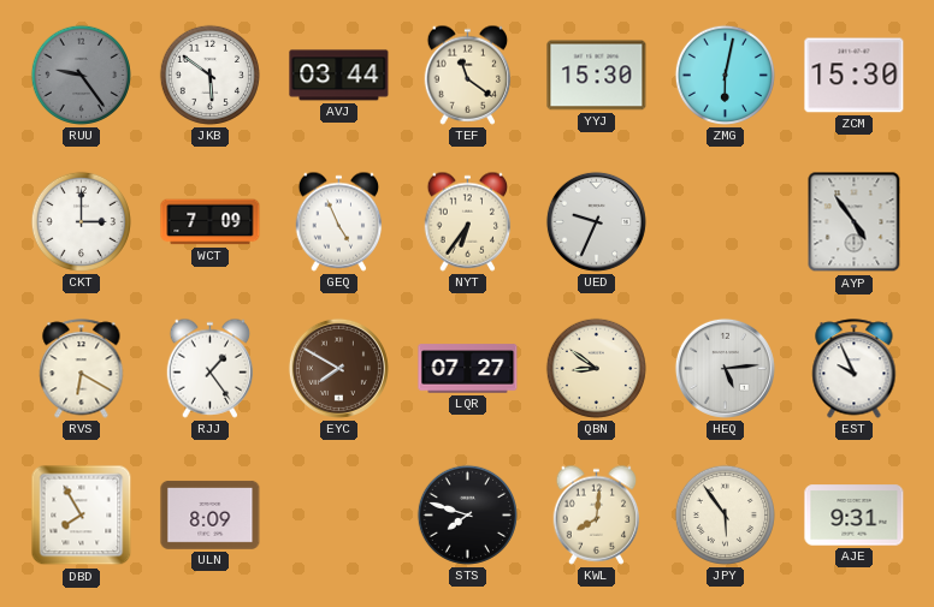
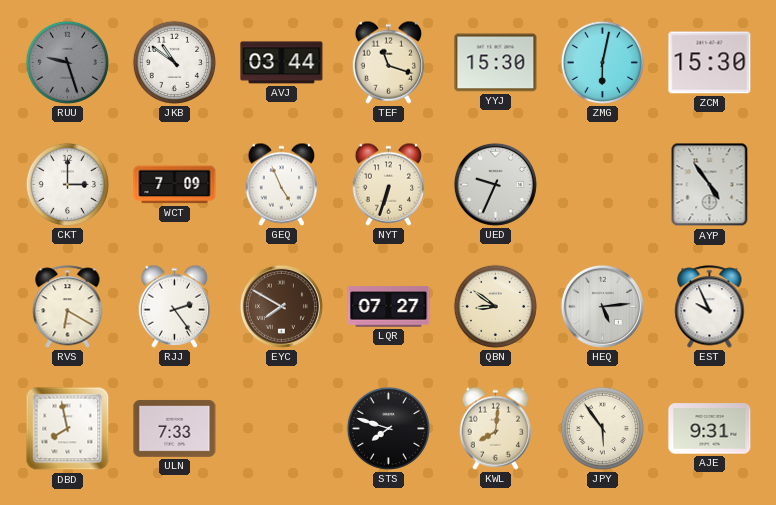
RUU: 9:24 -> 9:27
JKB: 5:51 -> 10:51
TEF: 11:21 -> 11:18
NYT: 6:36 -> 6:33
RJJ: 1:24 -> 2:24
DBD: 7:55 -> 7:58
ULN: 8:09 -> 7:33
